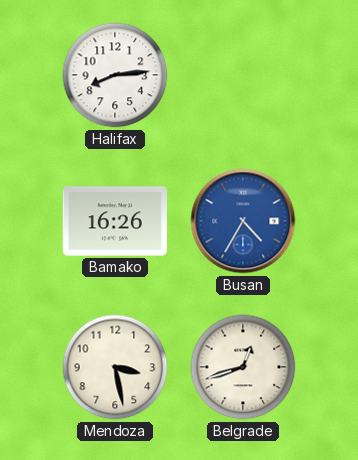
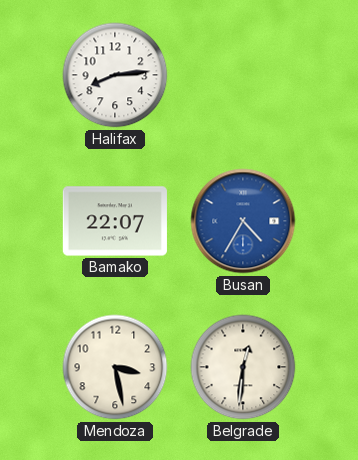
Bamako: 16:26 -> 22:07
Belgrade: 12:42 -> 12:31
